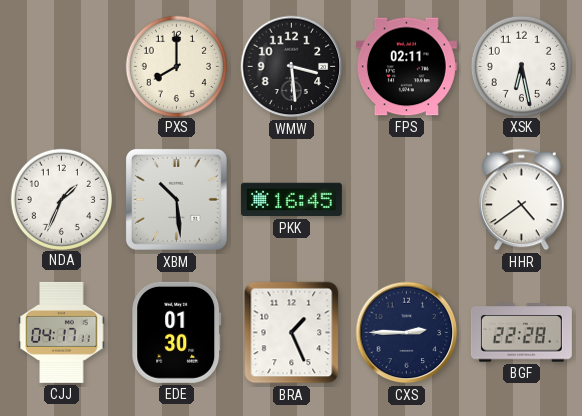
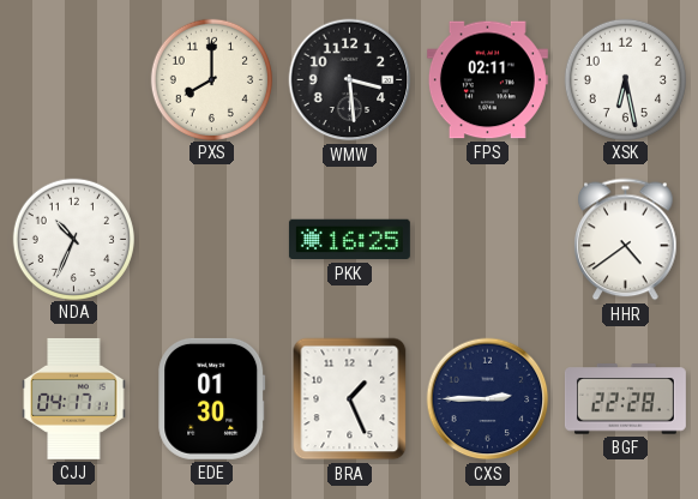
NDA: 1:34 -> 10:34
XBM: 10:29 -> none
PKK: 16:45 -> 16:25
